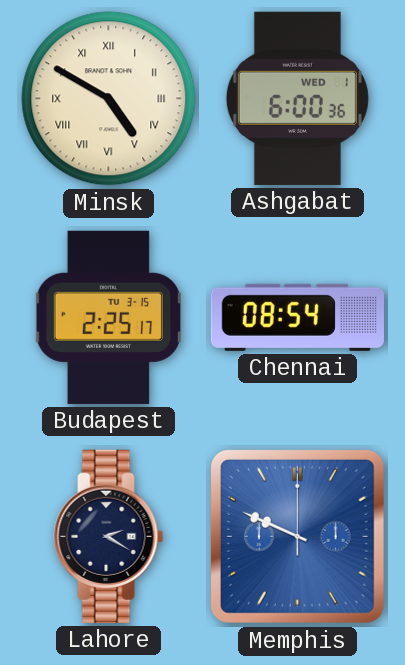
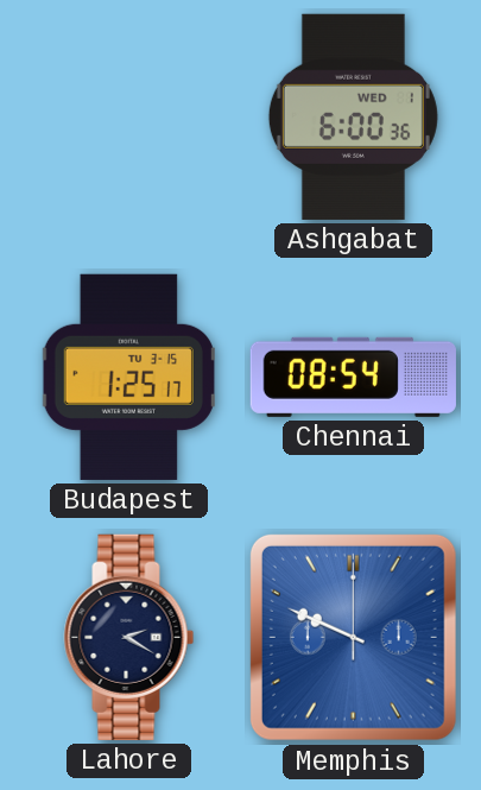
Minsk: 4:50 -> none
Budapest: 2:25 -> 1:25
